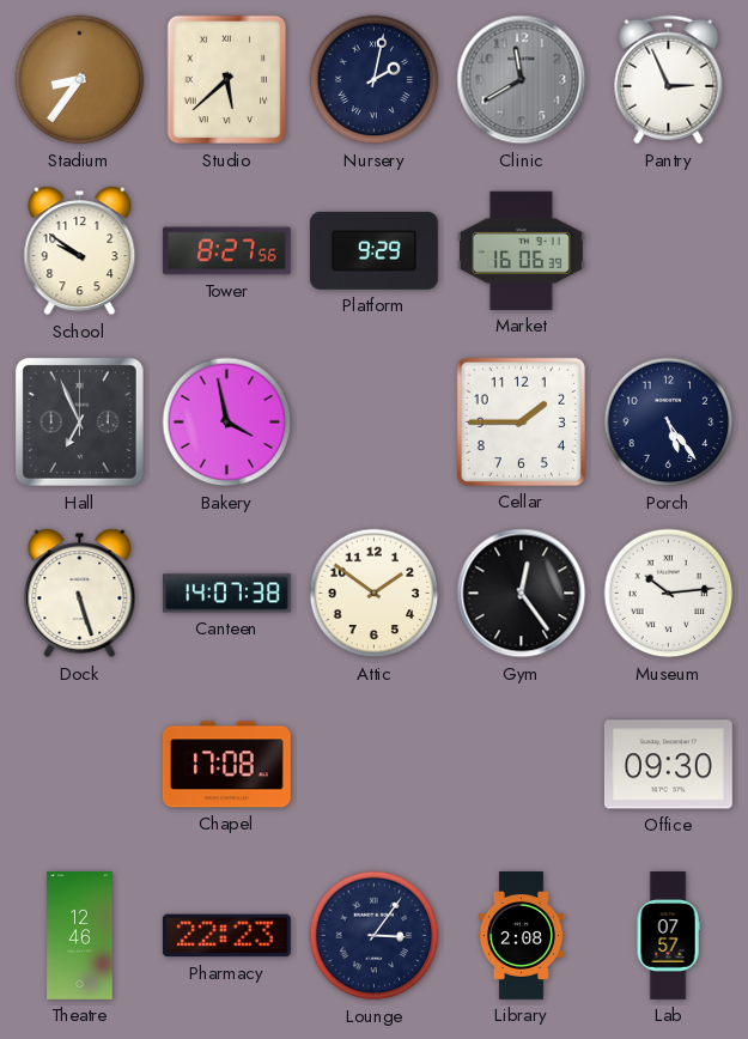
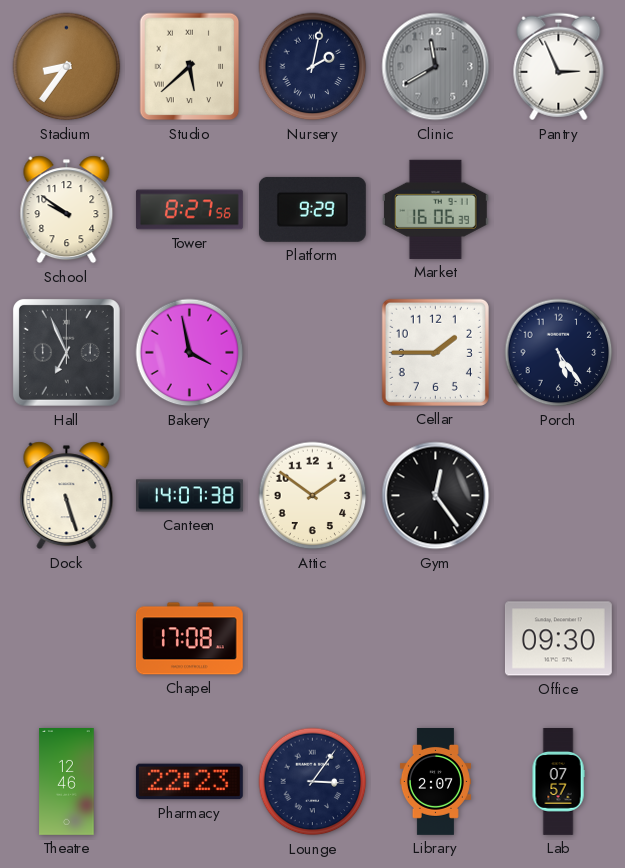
Museum: 10:14 -> none
Library: 2:08 -> 2:07
